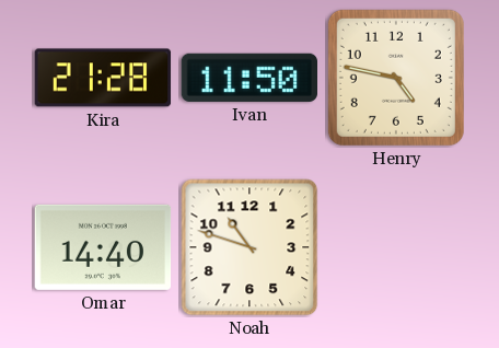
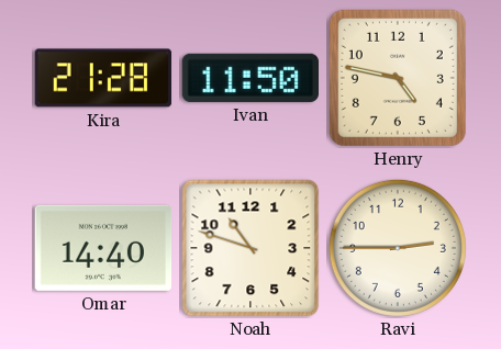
Ravi: none -> 2:45
